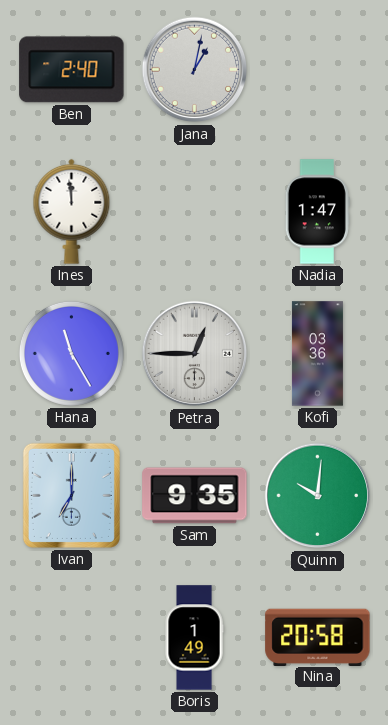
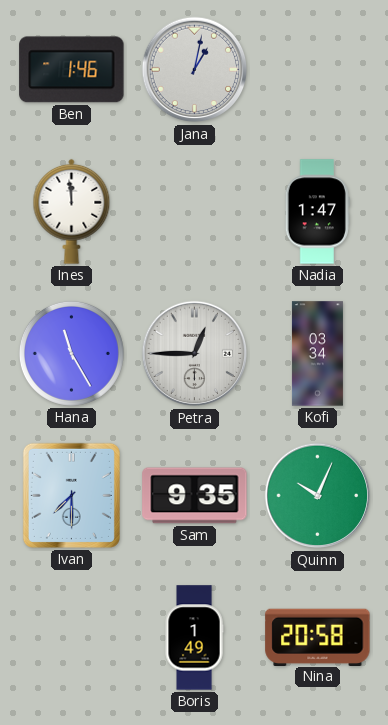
Ben: 2:40 -> 1:46
Kofi: 03:36 -> 03:34
Ivan: 7:00 -> 7:30
Quinn: 10:01 -> 10:04
